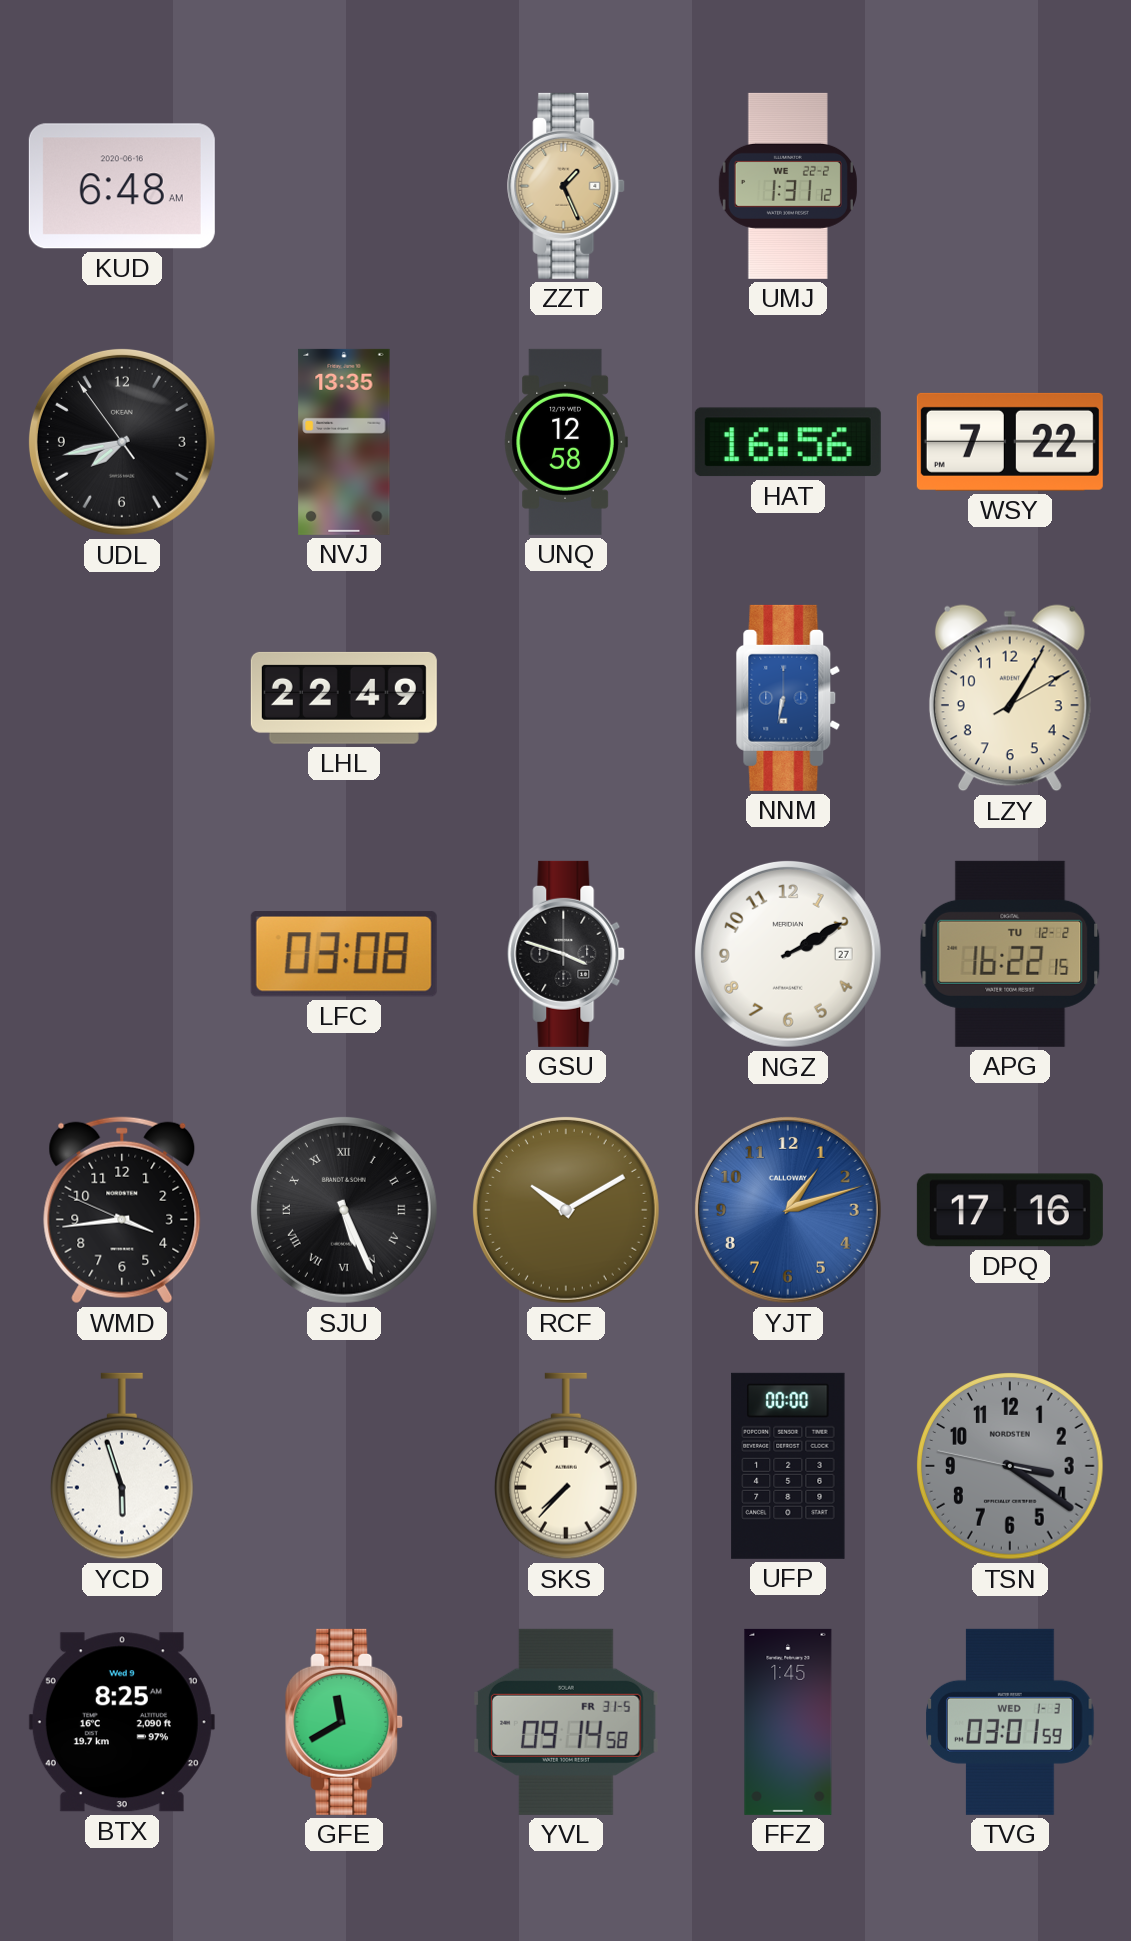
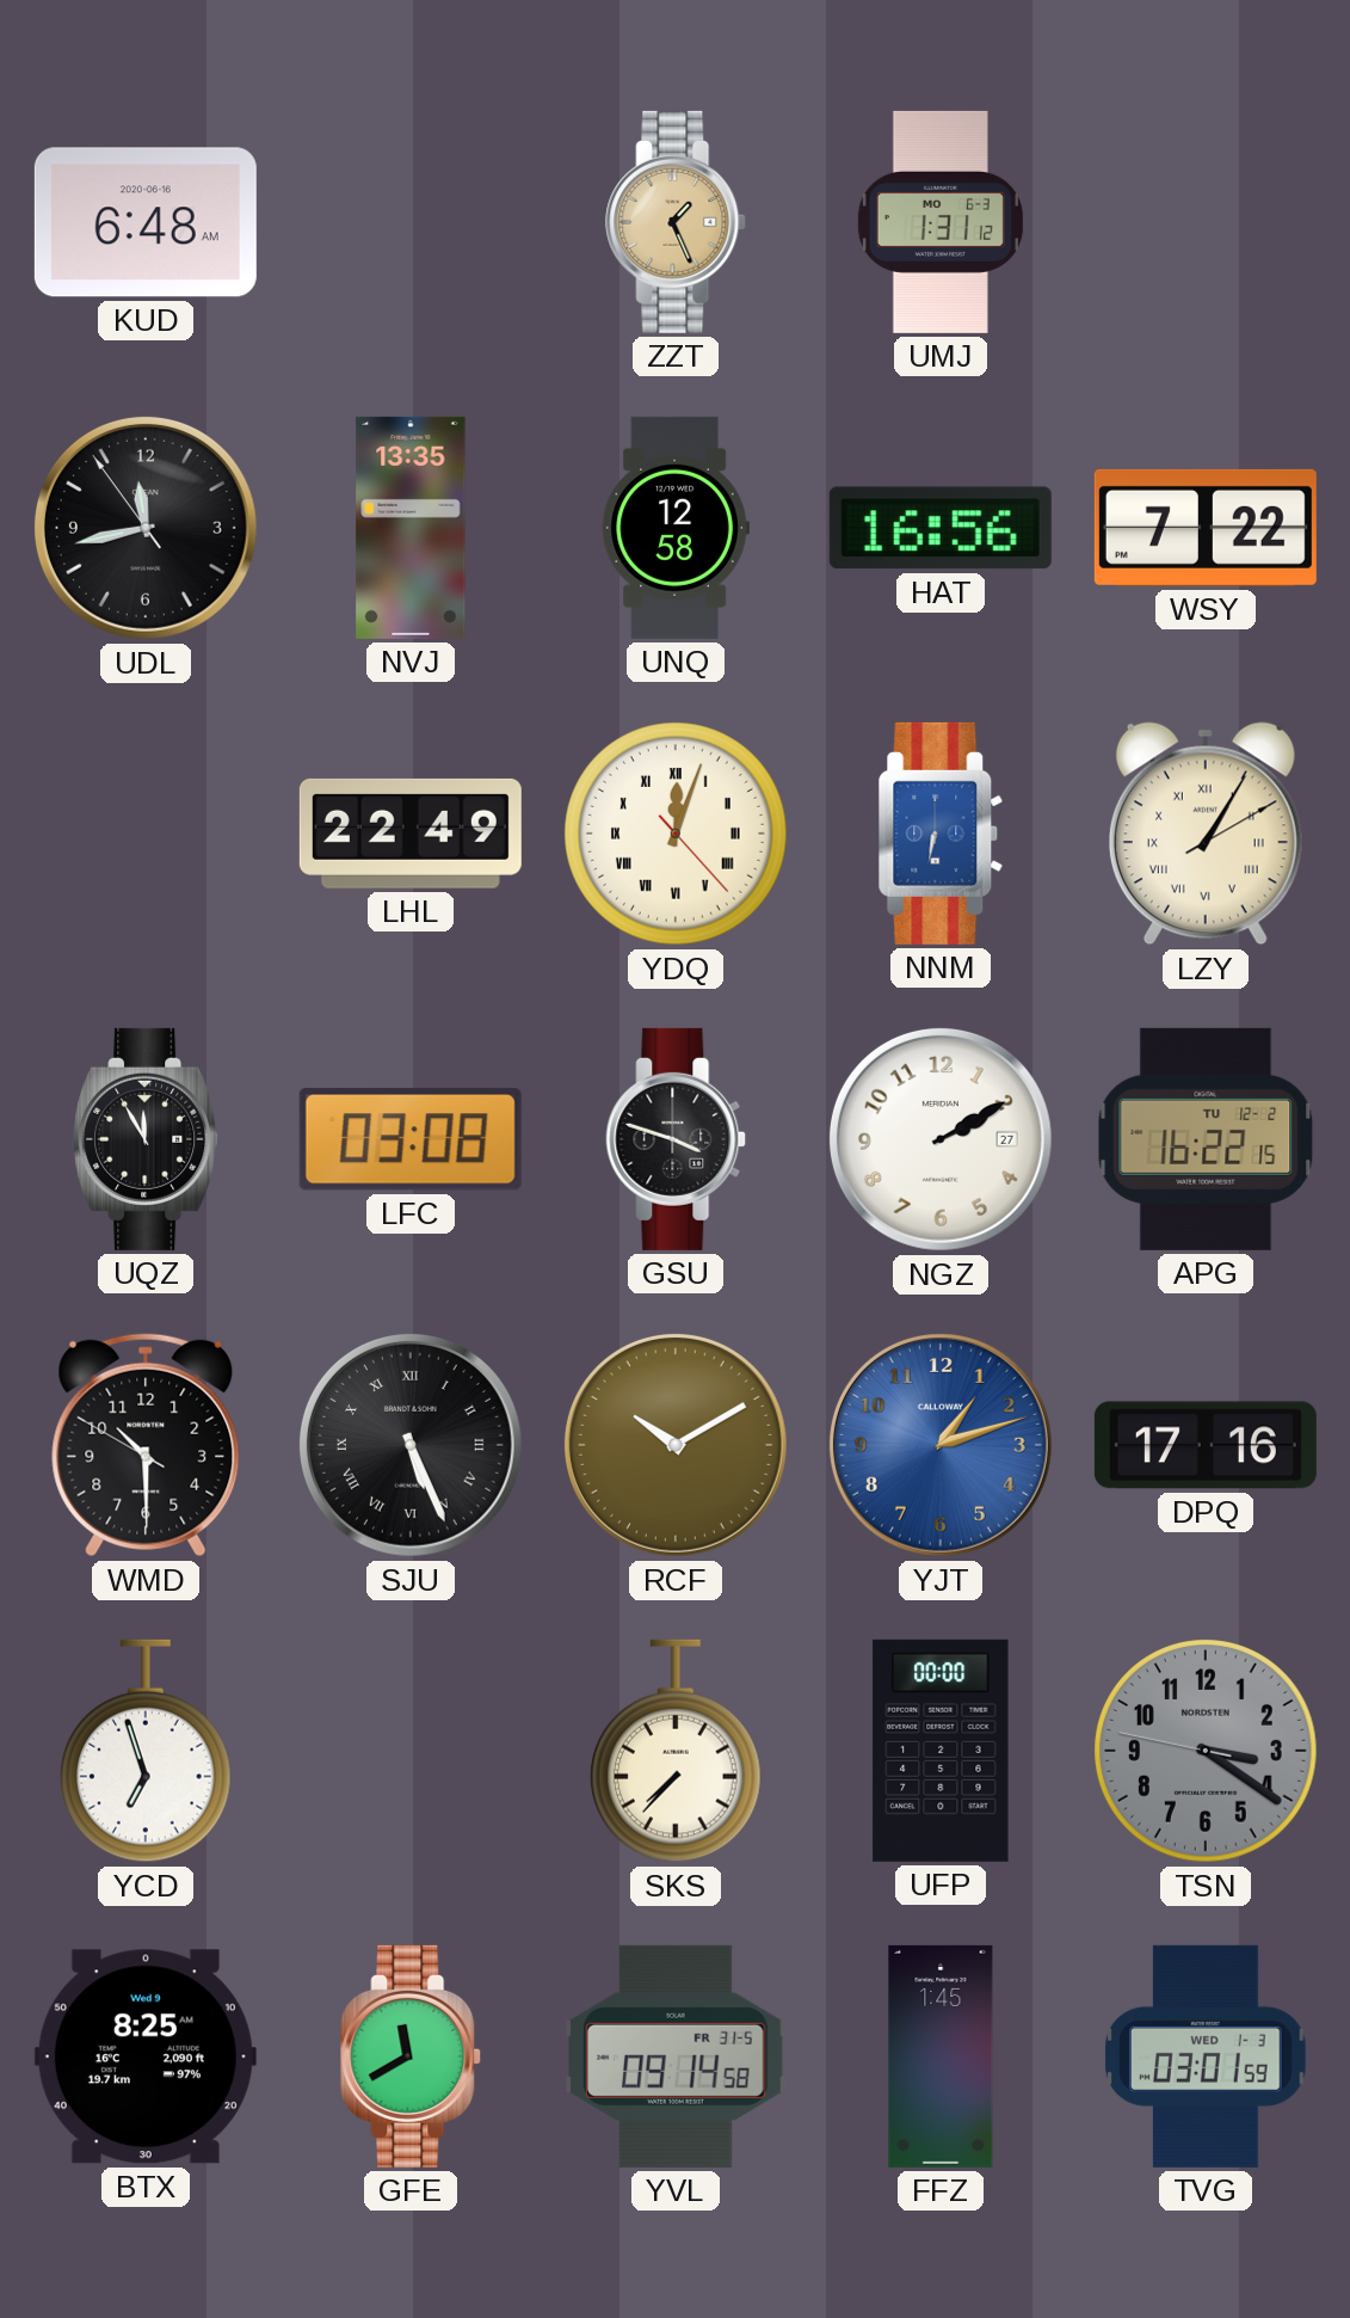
UMJ date: WE 22-2 -> MO 6-3
UDL: 7:42 -> 11:42
YDQ: none -> 12:03
LZY numerals: Arabic -> Roman
UQZ: none -> 11:55
WMD: 3:43 -> 10:29
YCD: 5:57 -> 6:57
